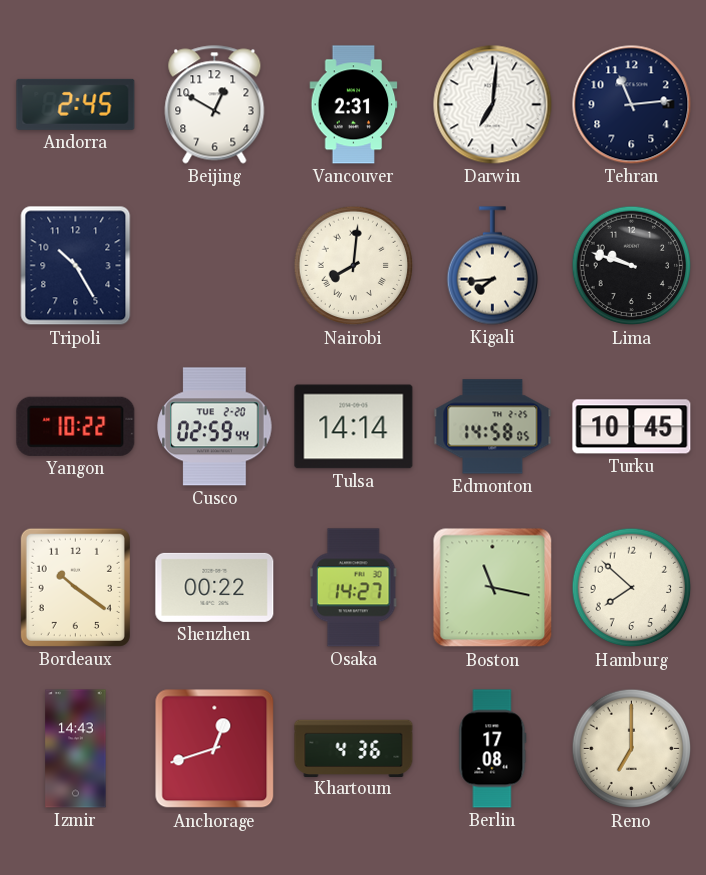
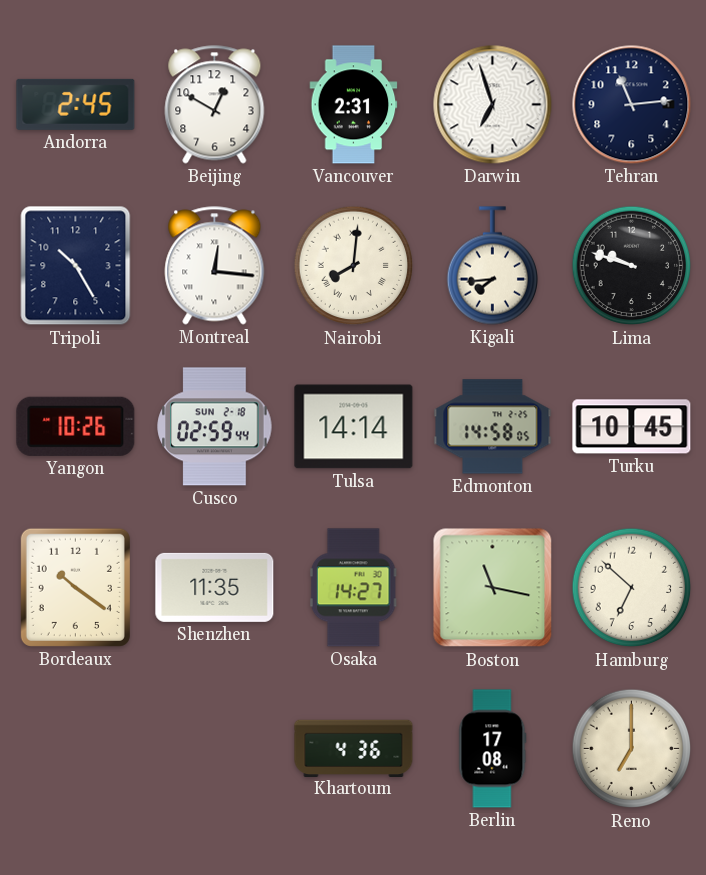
Darwin: 7:01 -> 6:57
Montreal: none -> 12:16
Yangon: 10:22 -> 10:26
Cusco date: TUE 2-20 -> SUN 2-18
Shenzhen: 00:22 -> 11:35
Hamburg: 7:52 -> 6:52
Izmir: 14:43 -> none
Anchorage: 12:42 -> none
